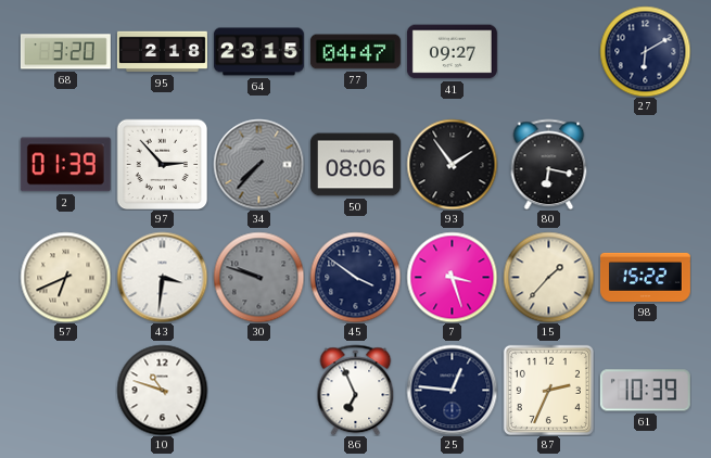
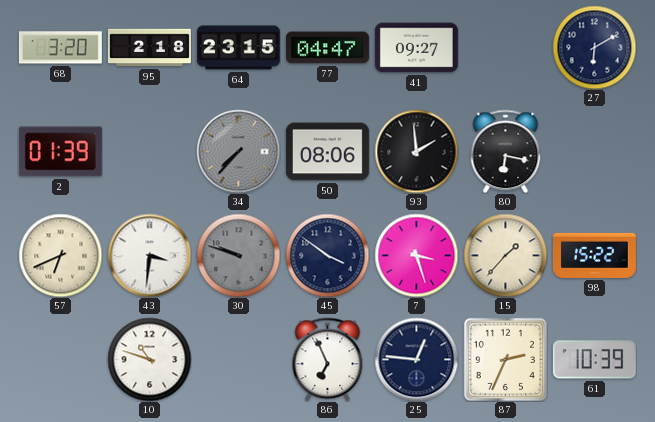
97: 2:53 -> none
93: 1:54 -> 1:59
